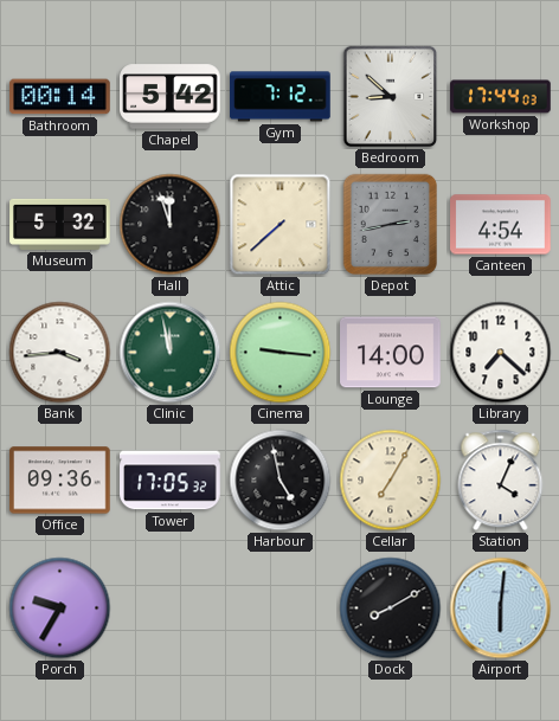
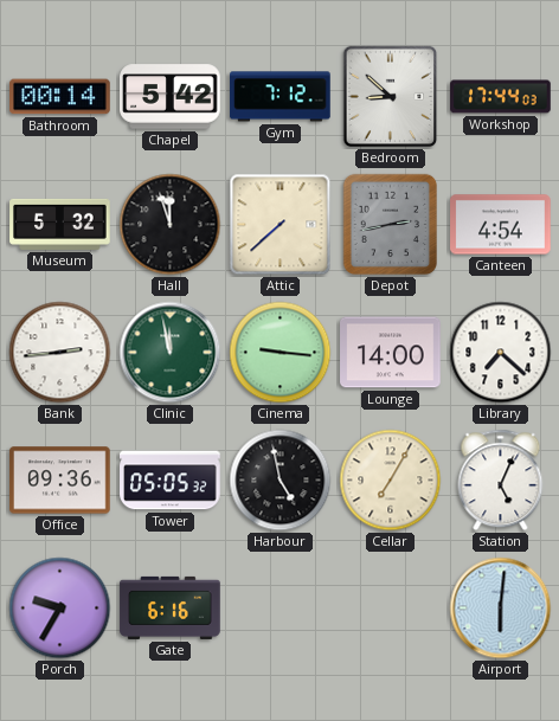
Bank: 3:44 -> 2:44
Tower: 17:05 -> 05:05
Station: 4:04 -> 5:04
Gate: none -> 6:16
Dock: 8:10 -> none
